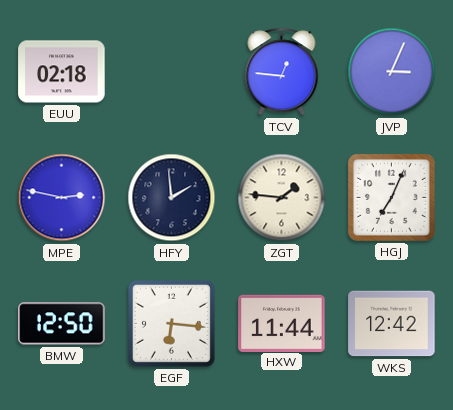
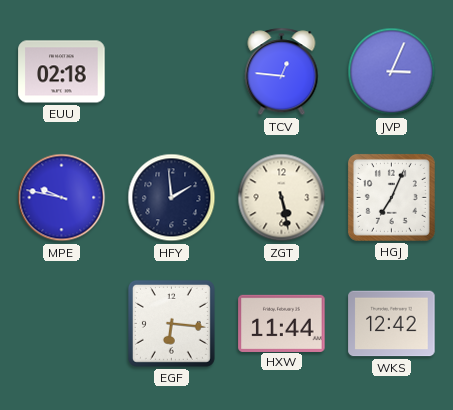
MPE: 2:47 -> 9:47
ZGT: 1:46 -> 5:28
BMW: 12:50 -> none
